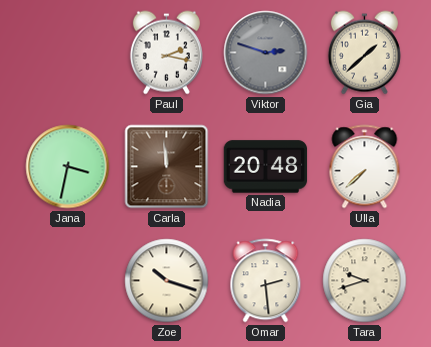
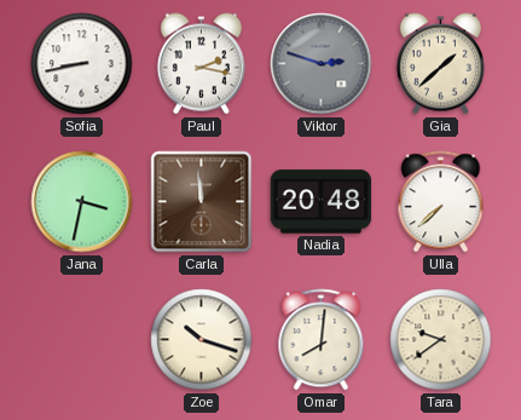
Sofia: none -> 8:43
Omar: 2:29 -> 8:01
Tara: 9:42 -> 9:39
